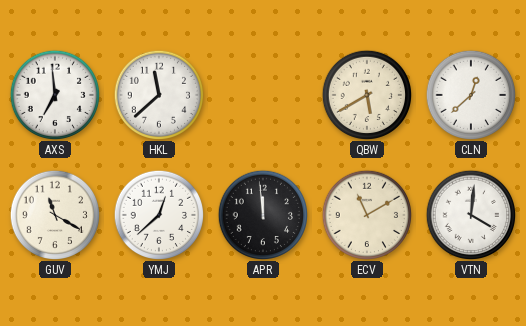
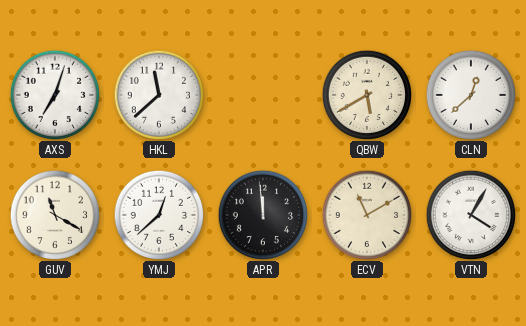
AXS: 6:59 -> 7:03
VTN: 4:01 -> 4:05
